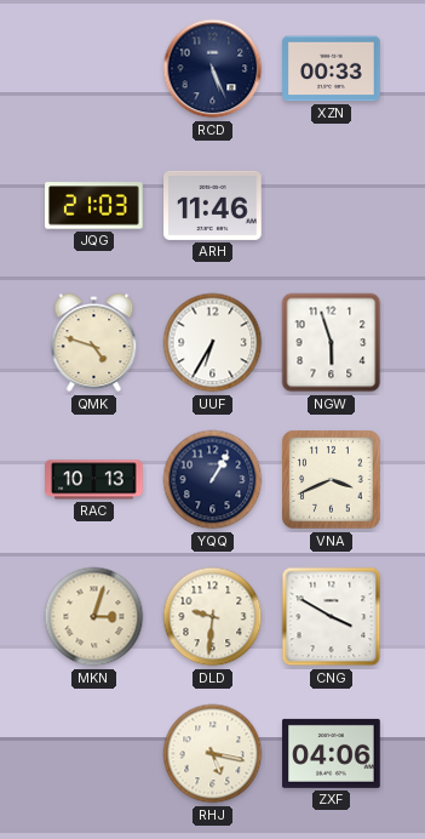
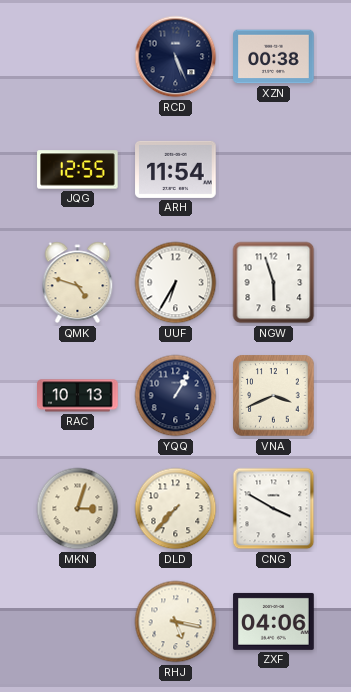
XZN: 00:33 -> 00:38
JQG: 21:03 -> 12:55
ARH: 11:46 -> 11:54
DLD: 9:31 -> 7:37
